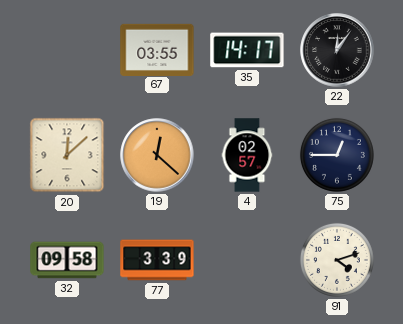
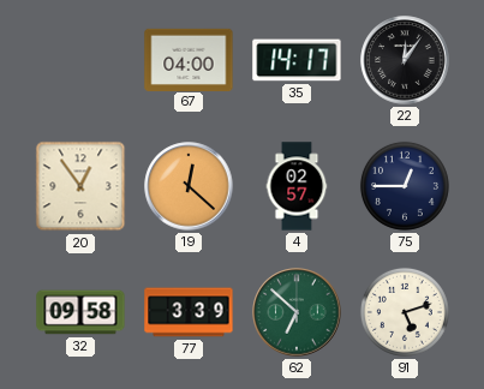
67: 03:55 -> 04:00
20: 12:08 -> 12:54
62: none -> 6:52
91: 4:12 -> 5:12
